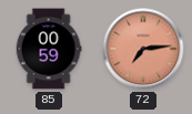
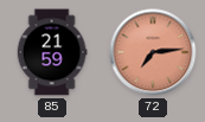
85: 00:59 -> 21:59
